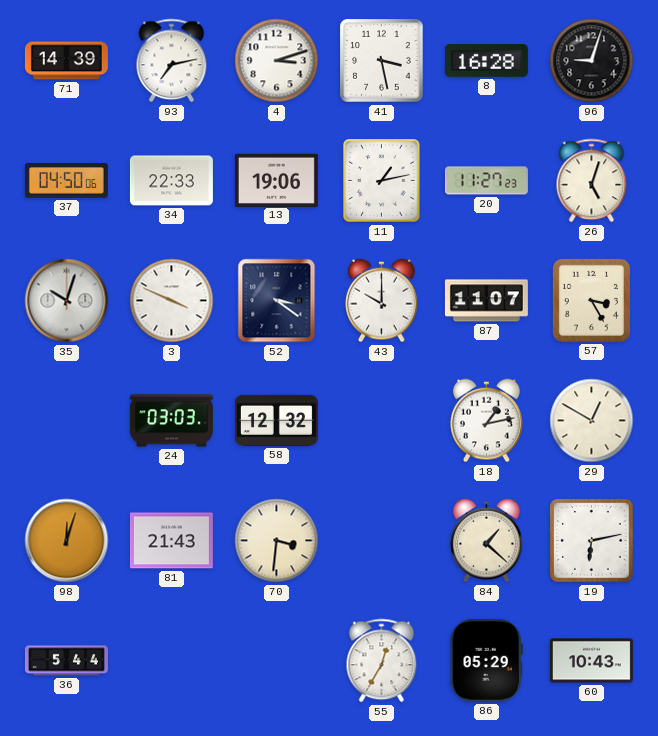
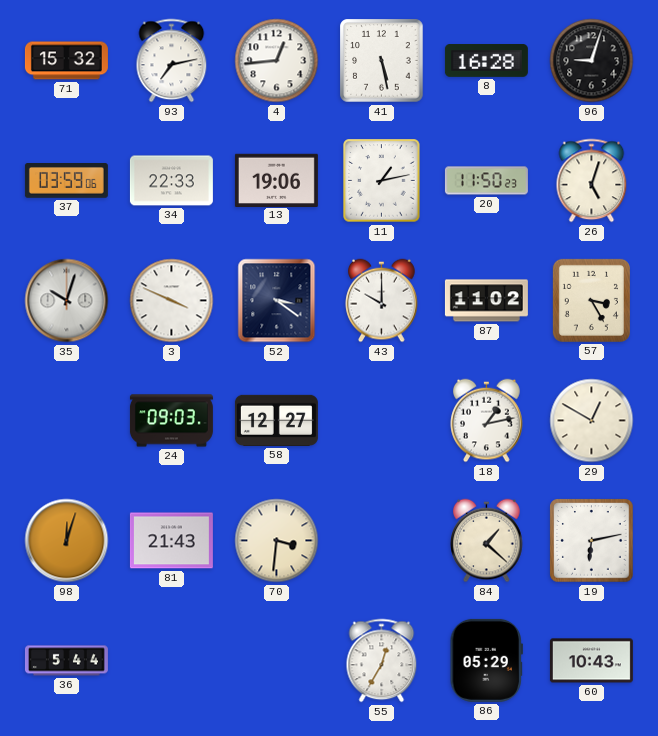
71: 14:39 -> 15:32
4: 3:12 -> 12:44
41: 3:28 -> 5:28
37: 04:50 -> 03:59
20: 11:27 -> 11:50
87: 11:07 -> 11:02
24: 03:03 -> 09:03
58: 12:32 -> 12:27
